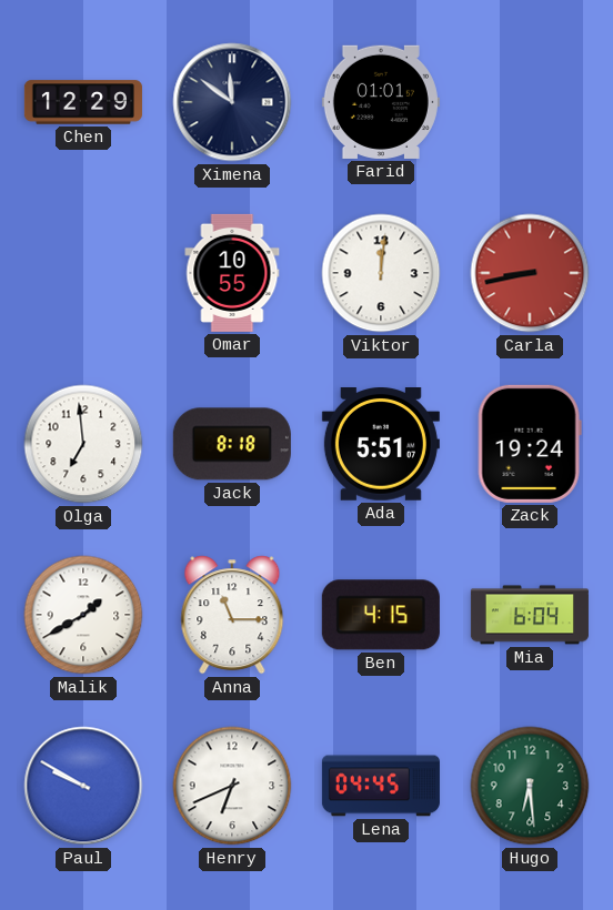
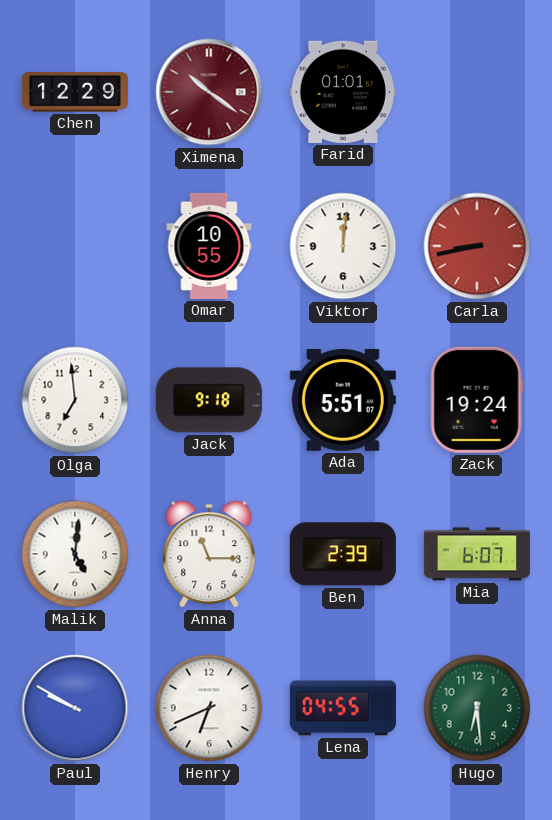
Ximena: 11:51 -> 10:21
Ximena dial: navy -> burgundy
Jack: 8:18 -> 9:18
Malik: 1:40 -> 5:01
Ben: 4:15 -> 2:39
Mia: 6:04 -> 6:07
Lena: 04:45 -> 04:55
